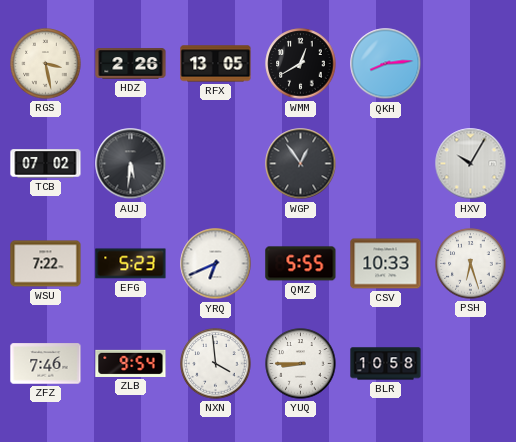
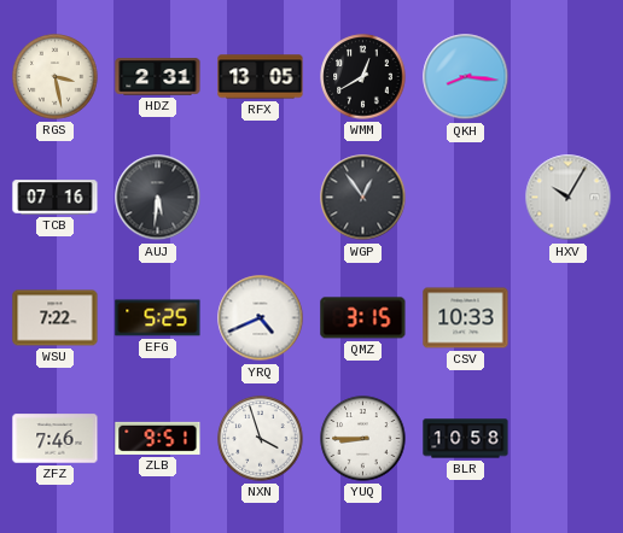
HDZ: 2:26 -> 2:31
QKH: 8:14 -> 8:16
TCB: 07:02 -> 07:16
EFG: 5:23 -> 5:25
YRQ: 6:41 -> 4:41
QMZ: 5:55 -> 3:15
PSH: 6:27 -> none
ZLB: 9:54 -> 9:51
NXN: 3:59 -> 3:57
